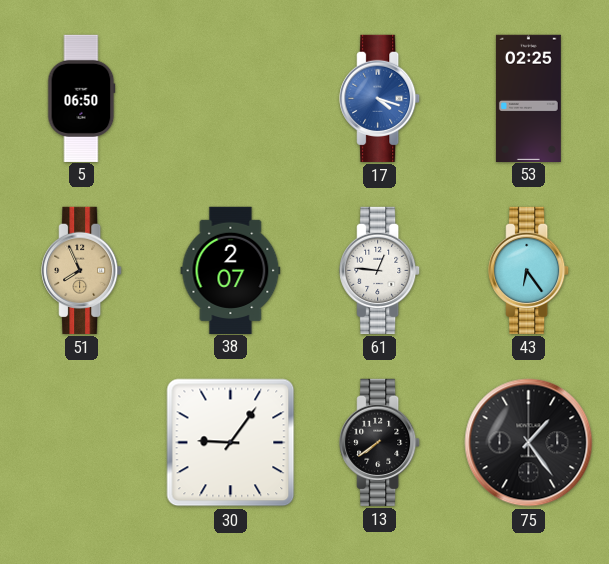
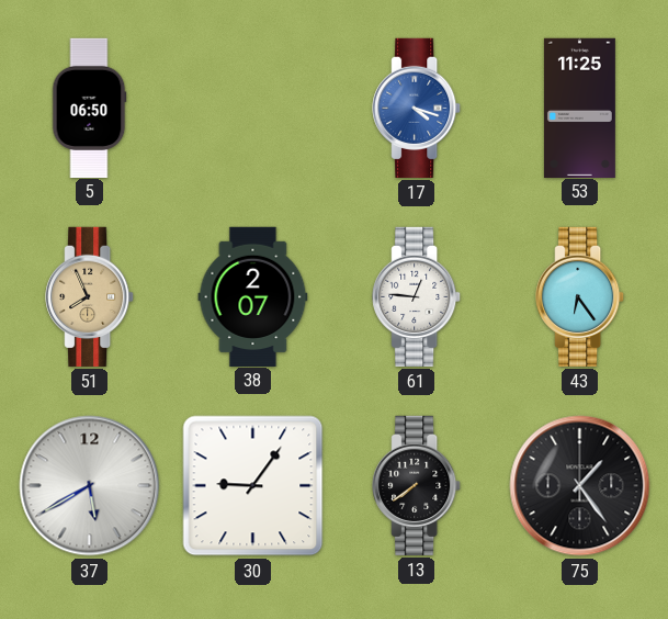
53: 02:25 -> 11:25
37: none -> 5:40
